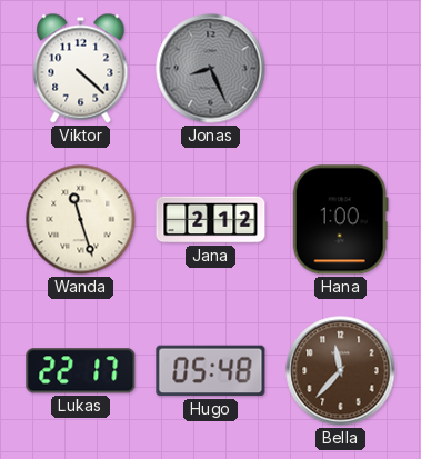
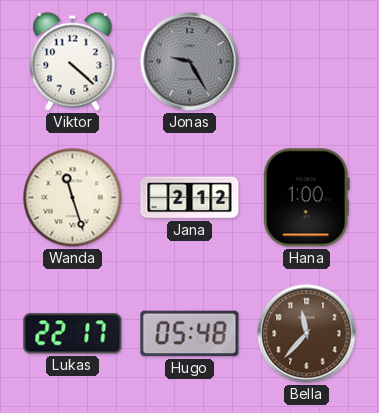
Jonas: 8:26 -> 9:25
